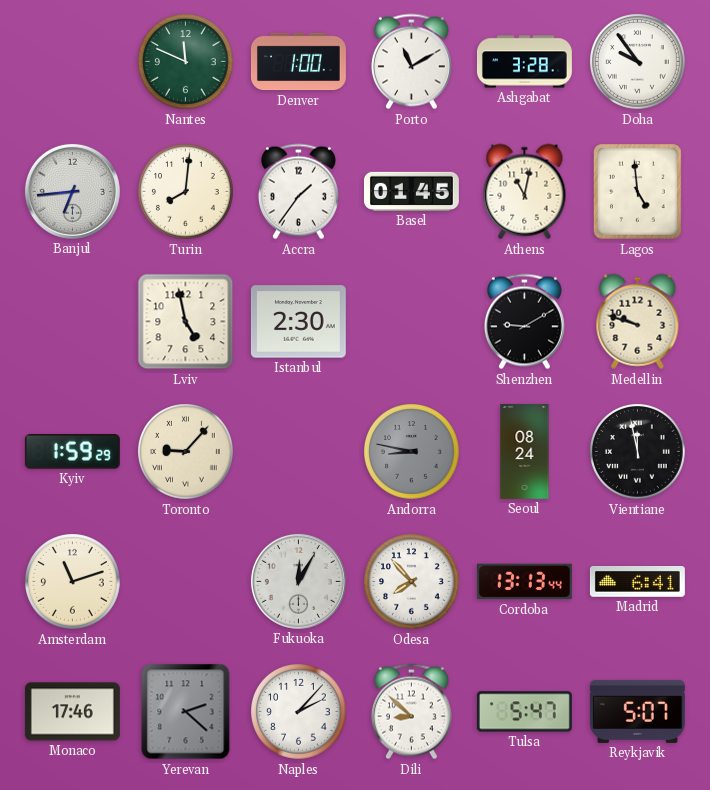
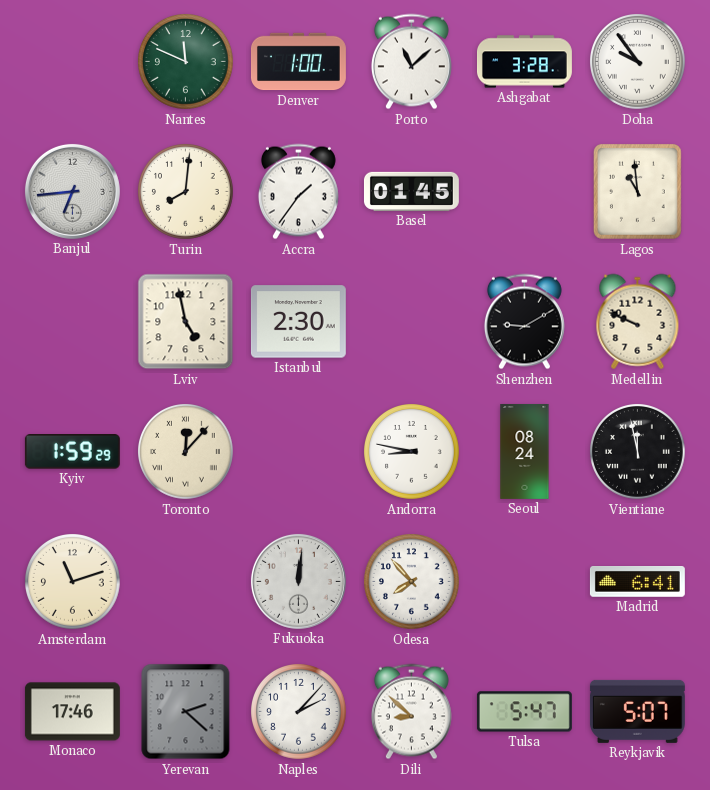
Porto: 11:10 -> 11:08
Athens: 11:02 -> none
Lagos: 4:59 -> 10:59
Medellin: 9:48 -> 9:49
Toronto: 9:07 -> 12:07
Andorra dial: grey -> white
Fukuoka: 12:05 -> 12:01
Cordoba: 13:13 -> none
